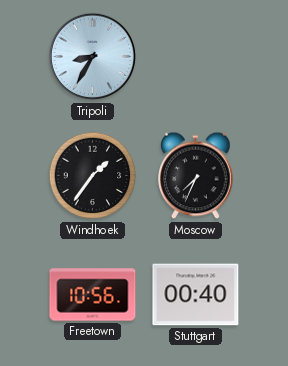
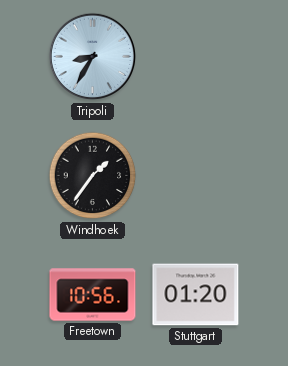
Moscow: 7:34 -> none
Stuttgart: 00:40 -> 01:20
